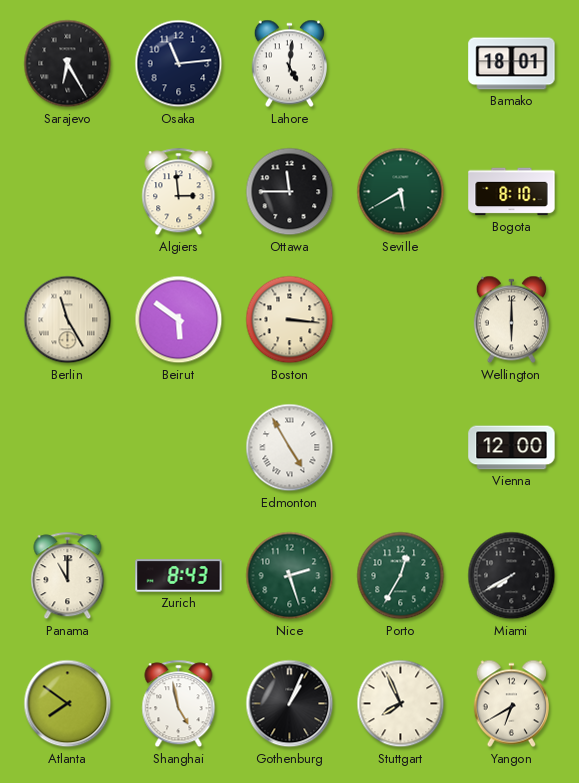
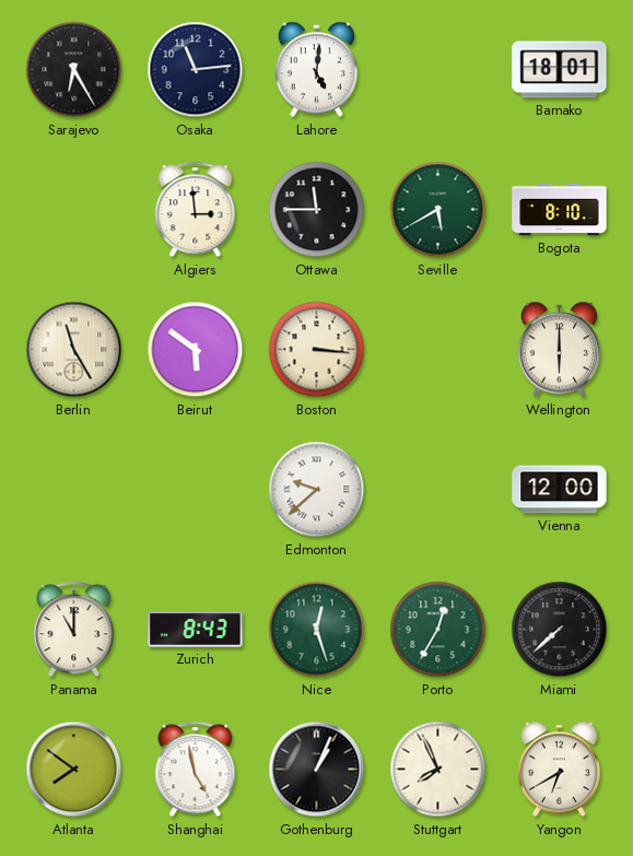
Edmonton: 4:55 -> 9:38
Nice: 2:27 -> 12:27
Miami: 7:40 -> 7:38
